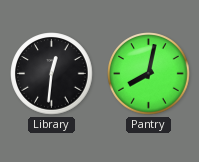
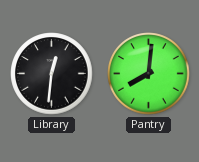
Pantry: 8:02 -> 8:01
